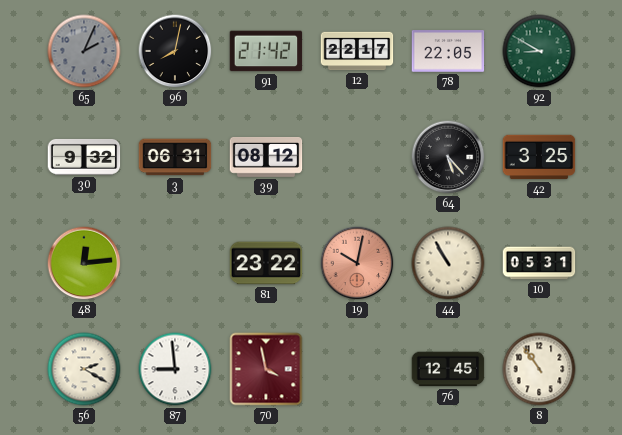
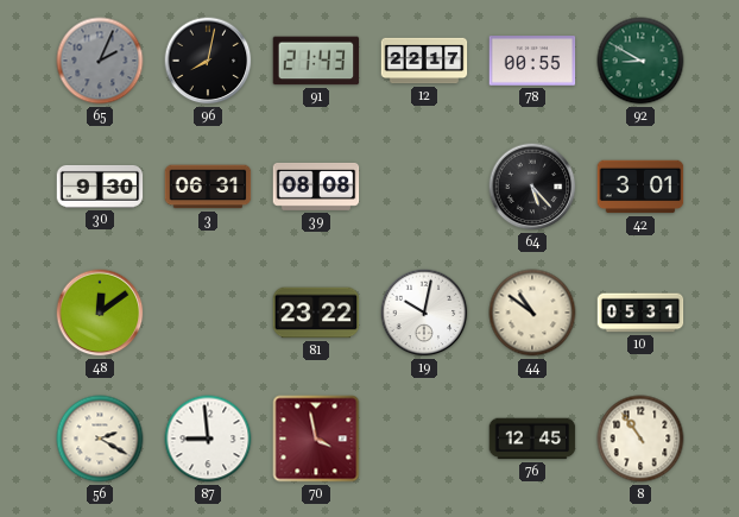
91: 21:42 -> 21:43
78: 22:05 -> 00:55
30: 9:32 -> 9:30
39: 08:12 -> 08:08
42: 3:25 -> 3:01
48: 12:14 -> 12:09
19 dial: salmon -> white
44: 10:55 -> 10:51
